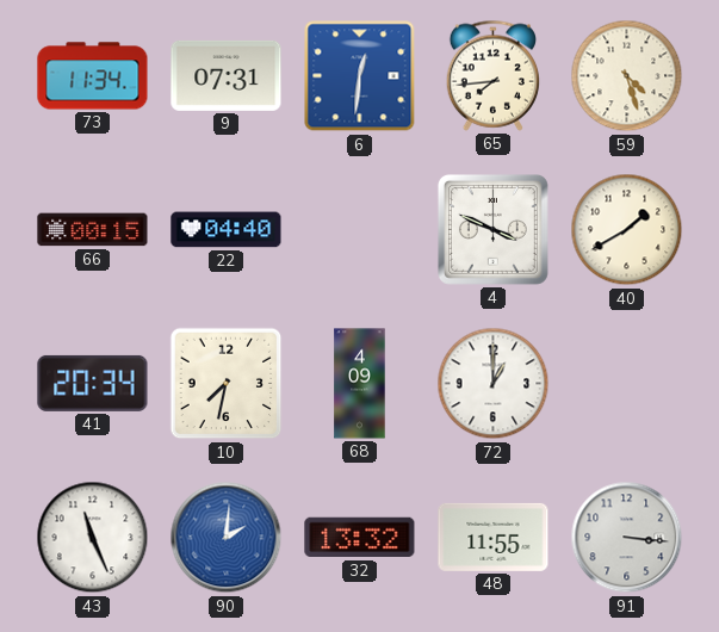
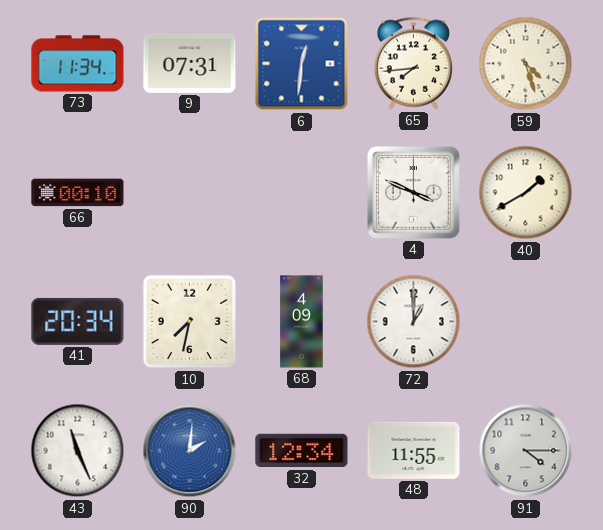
66: 00:15 -> 00:10
22: 04:40 -> none
32: 13:32 -> 12:34
91: 3:16 -> 4:15
